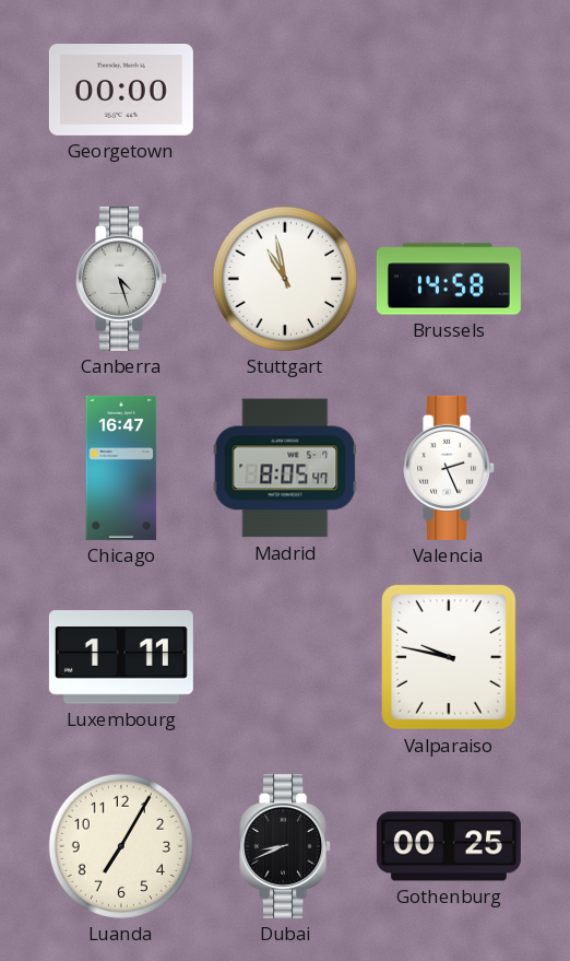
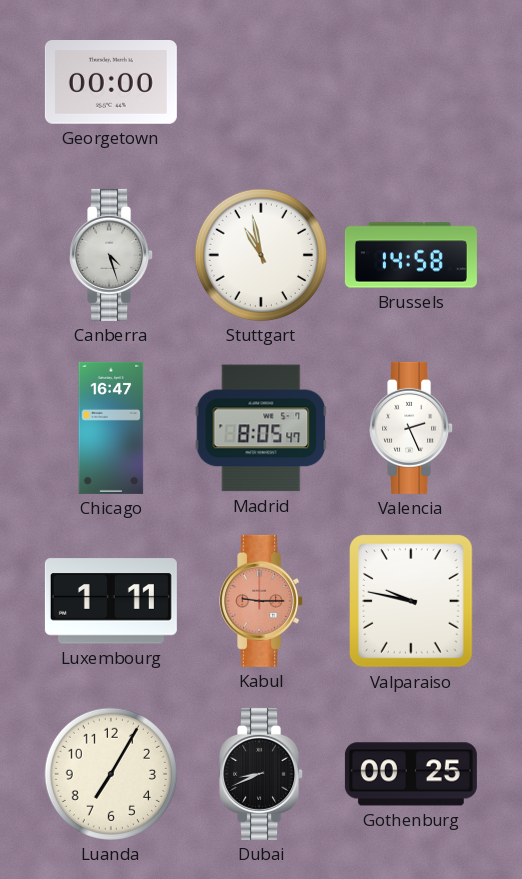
Kabul: none -> 9:15
